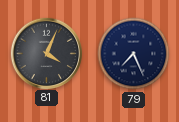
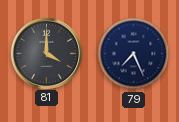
81: 4:04 -> 4:00
